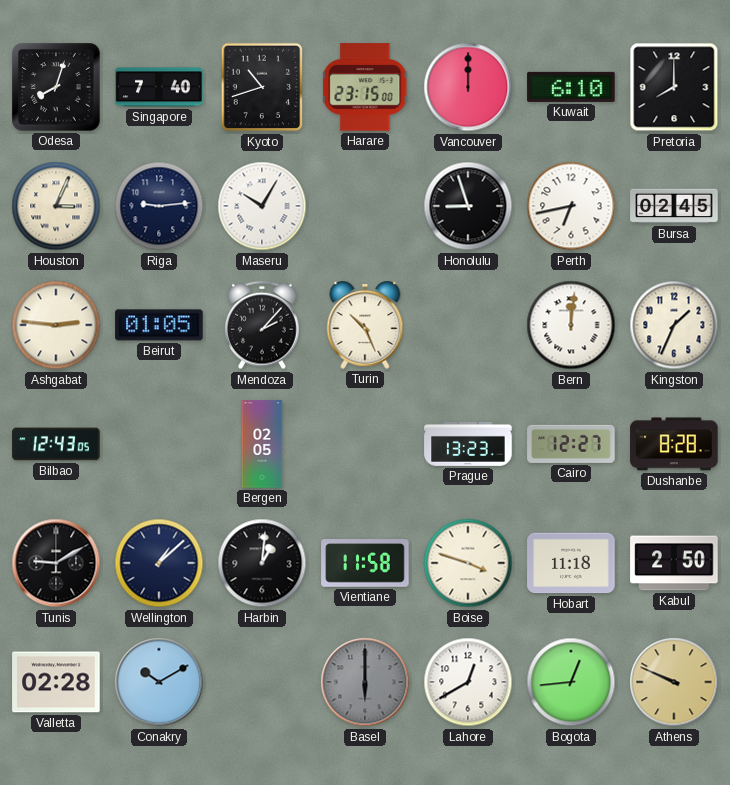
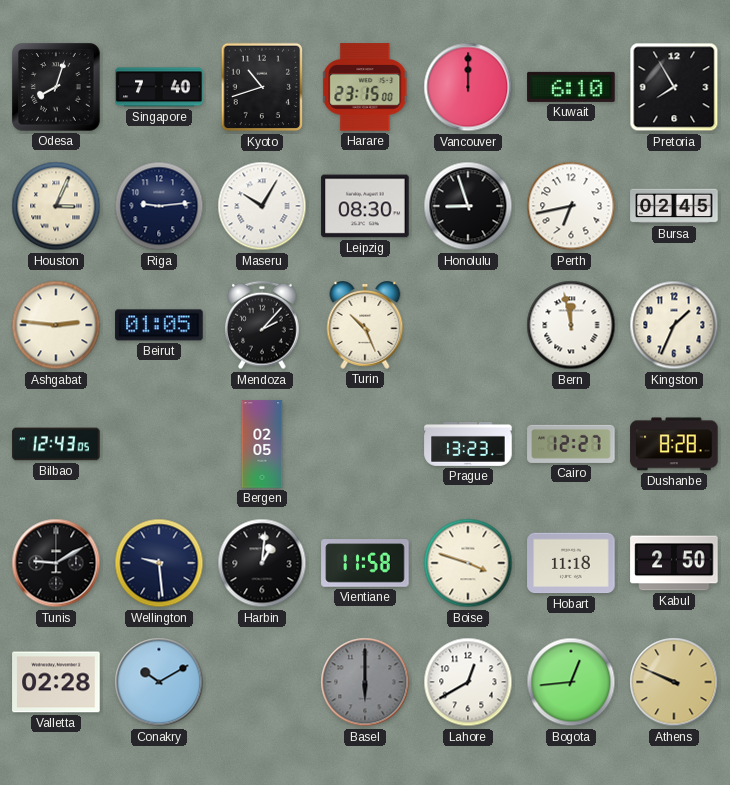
Pretoria: 8:00 -> 7:55
Leipzig: none -> 08:30
Bern: 12:01 -> 11:58
Wellington: 1:08 -> 9:29
